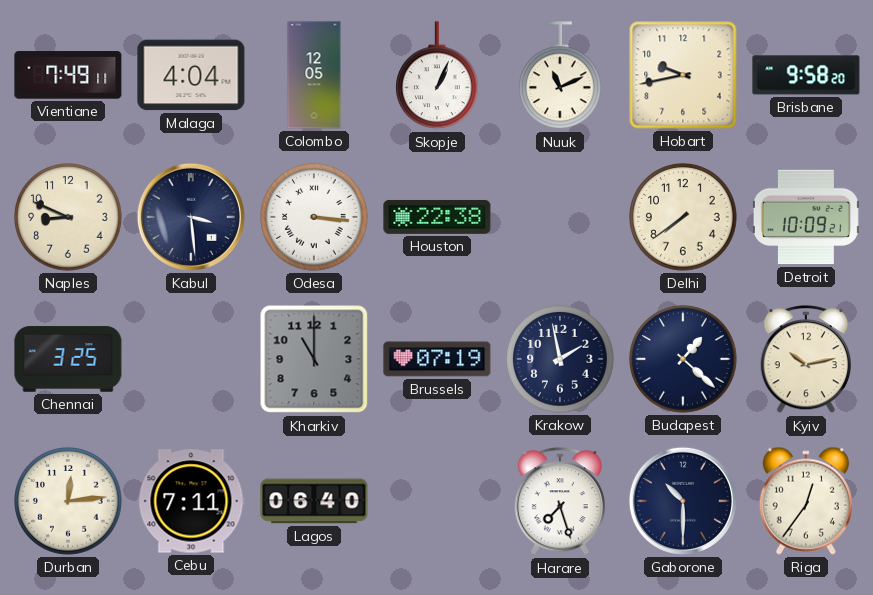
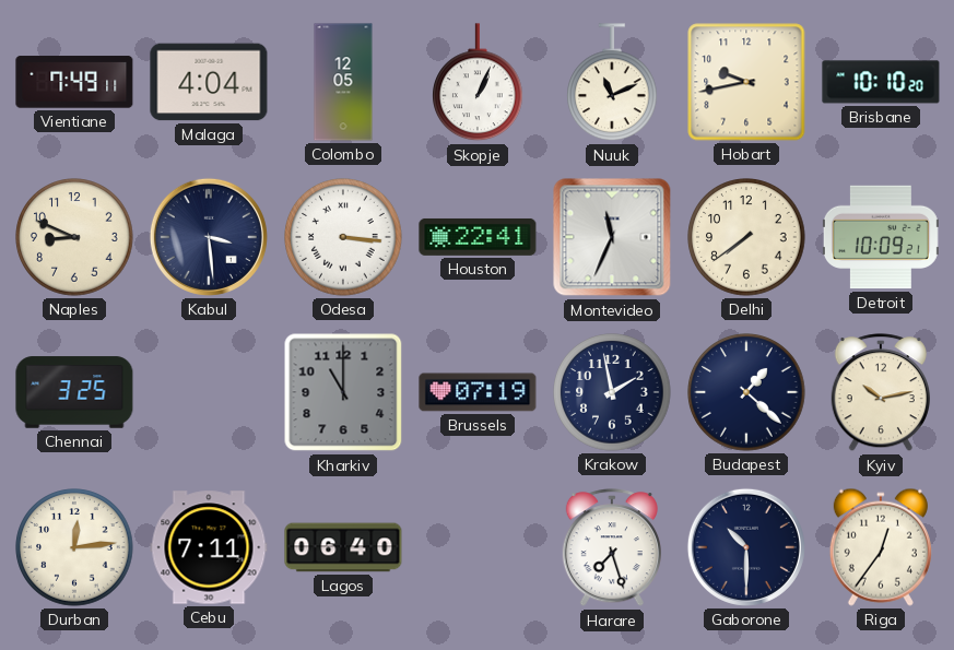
Brisbane: 9:58 -> 10:10
Houston: 22:38 -> 22:41
Montevideo: none -> 11:34
